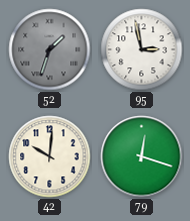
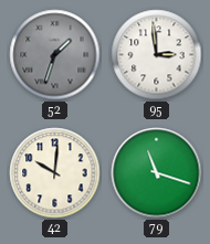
95: 2:58 -> 2:59
79: 12:18 -> 11:18
